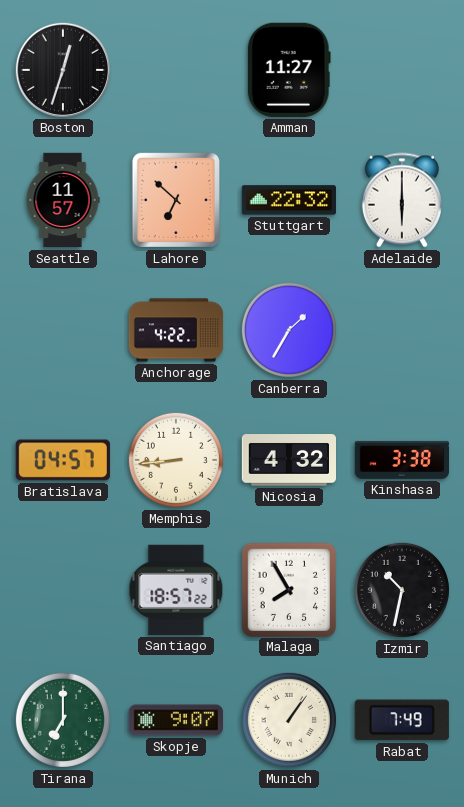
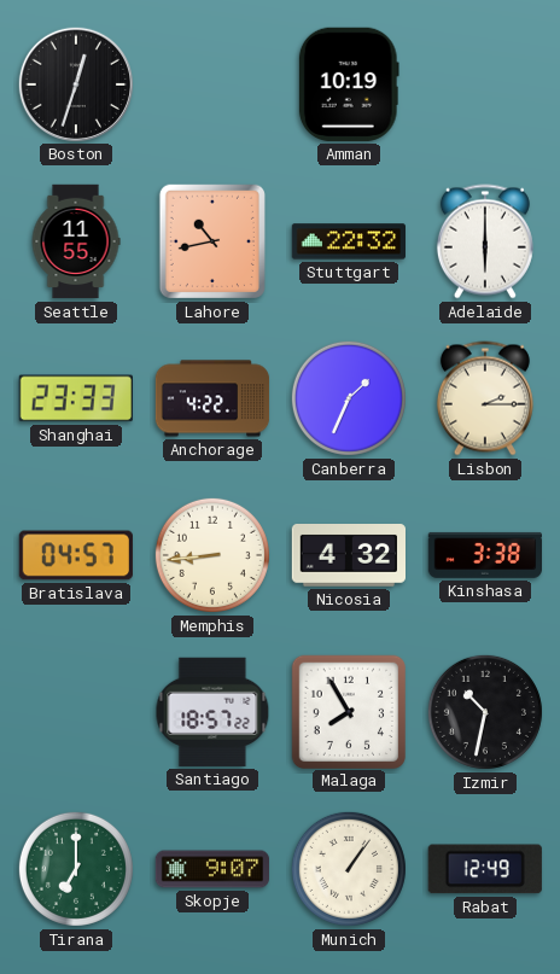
Amman: 11:27 -> 10:19
Seattle: 11:57 -> 11:55
Lahore: 6:52 -> 10:43
Shanghai: none -> 23:33
Canberra: 1:35 -> 1:34
Lisbon: none -> 2:15
Rabat: 7:49 -> 12:49
